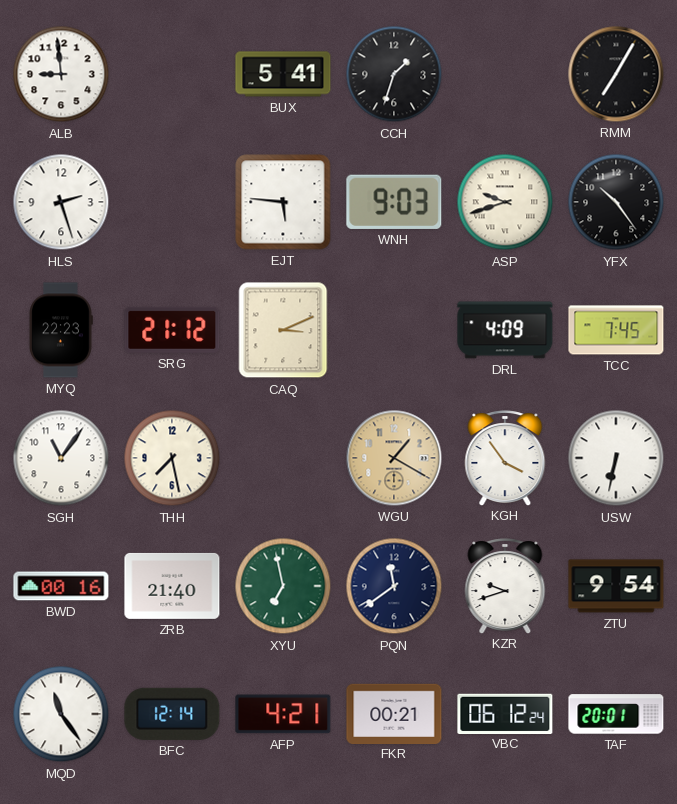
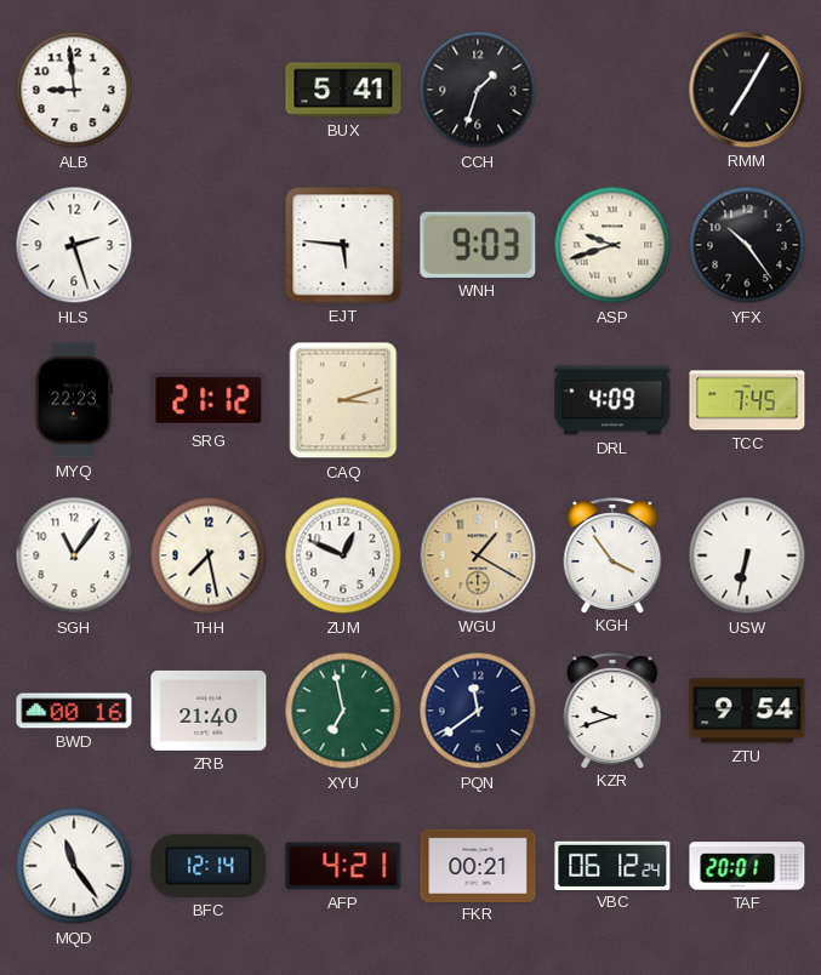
CAQ: 3:11 -> 3:12
ZUM: none -> 12:49
